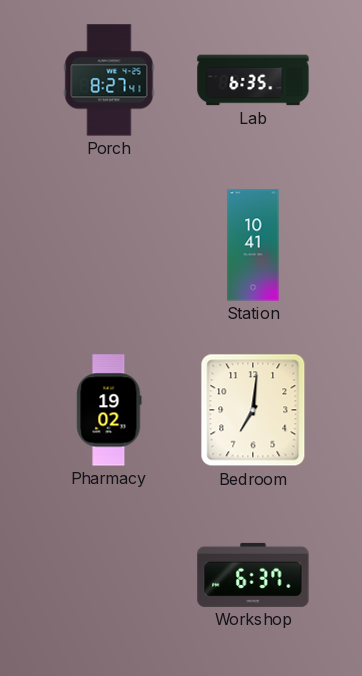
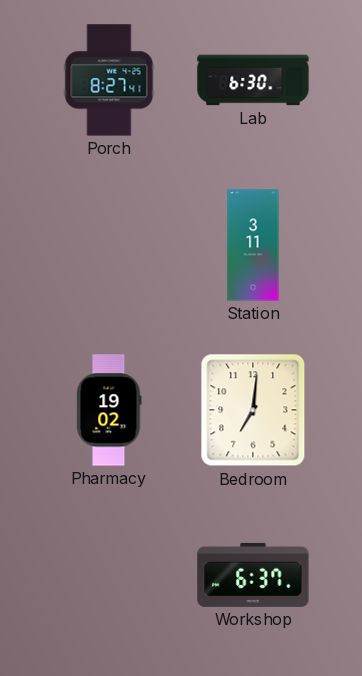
Lab: 6:35 -> 6:30
Station: 10:41 -> 3:11
